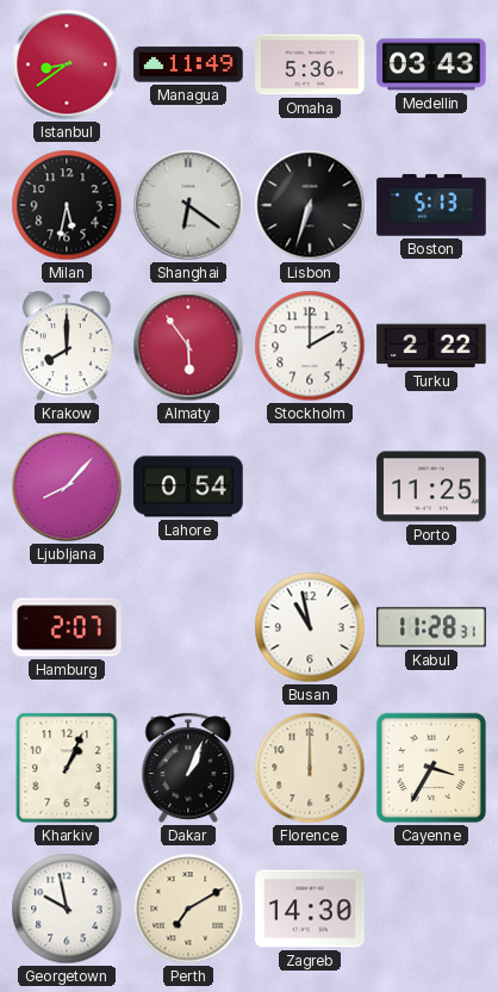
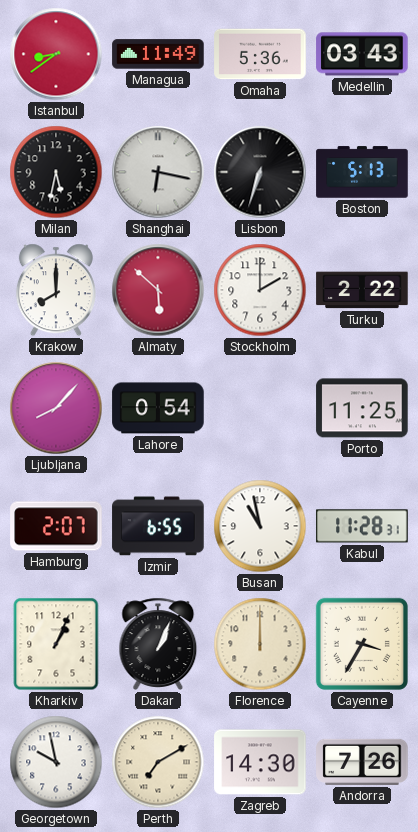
Shanghai: 6:21 -> 6:17
Almaty: 5:54 -> 5:52
Izmir: none -> 6:55
Andorra: none -> 7:26
